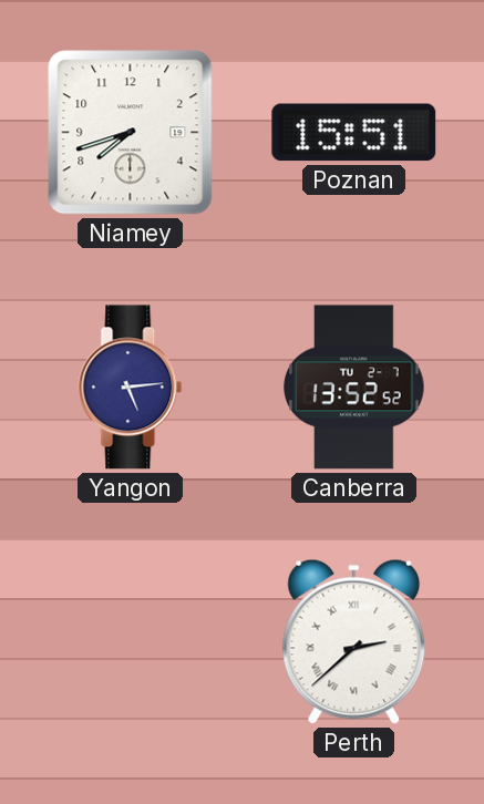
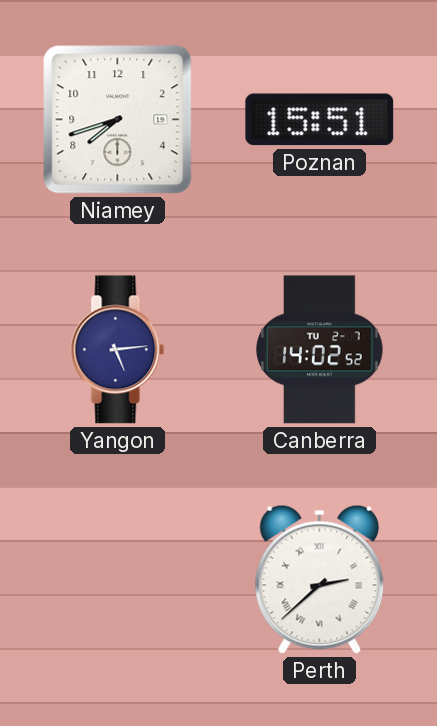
Canberra: 13:52 -> 14:02
